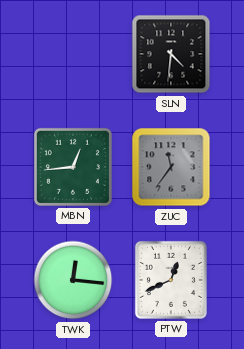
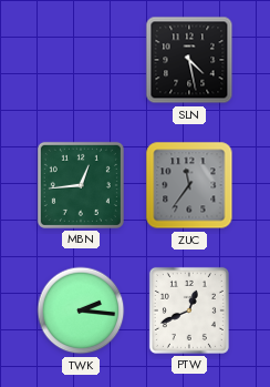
SLN: 4:31 -> 4:28
TWK: 12:16 -> 2:16
